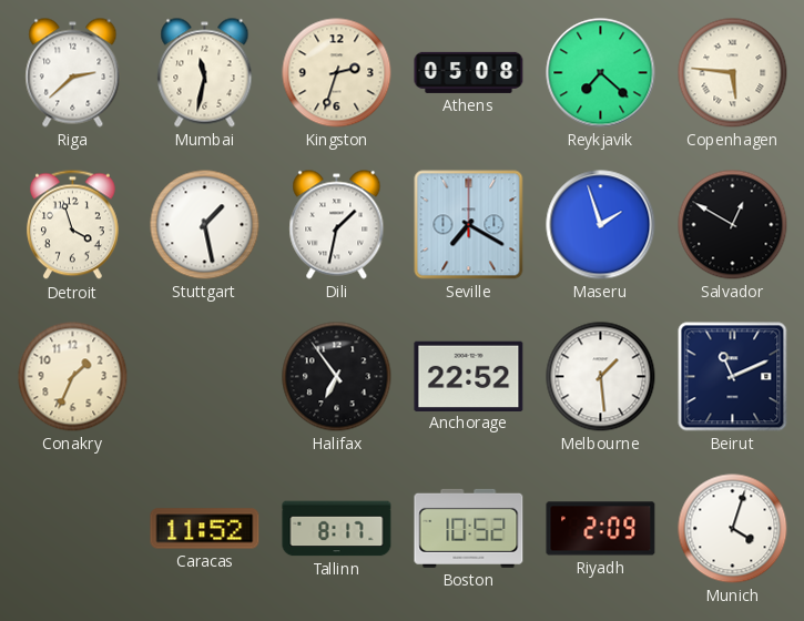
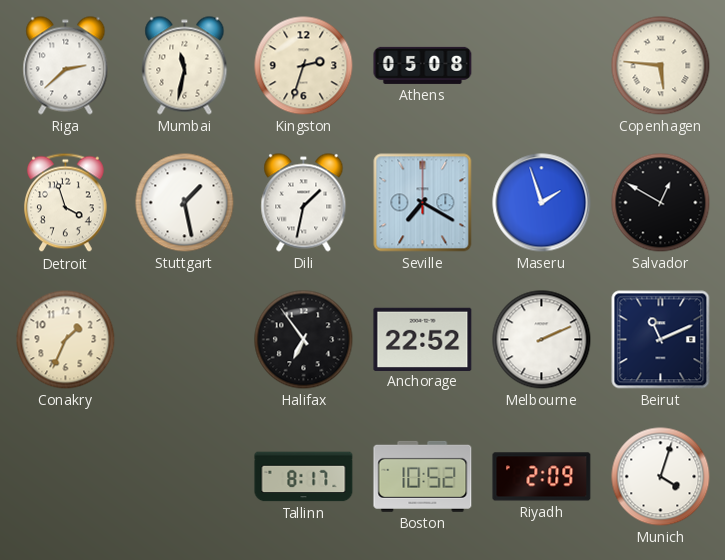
Reykjavik: 7:22 -> none
Melbourne: 1:29 -> 2:11
Caracas: 11:52 -> none
